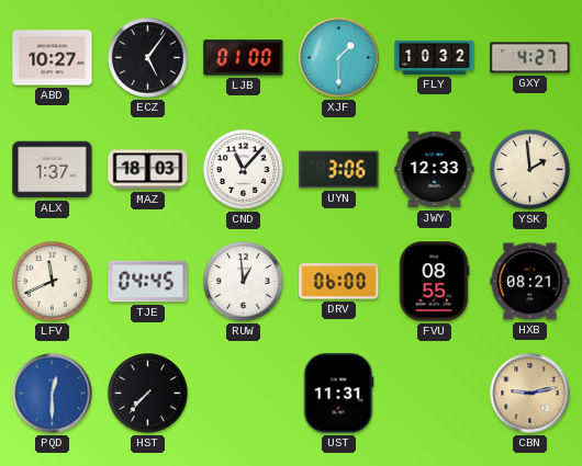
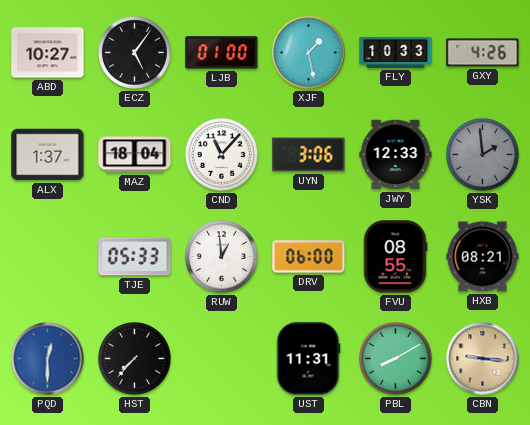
XJF: 1:30 -> 1:28
FLY: 10:32 -> 10:33
GXY: 4:27 -> 4:26
MAZ: 18:03 -> 18:04
YSK dial: cream -> grey
LFV: 11:41 -> none
TJE: 04:45 -> 05:33
PBL: none -> 8:10
CBN: 9:13 -> 9:16
